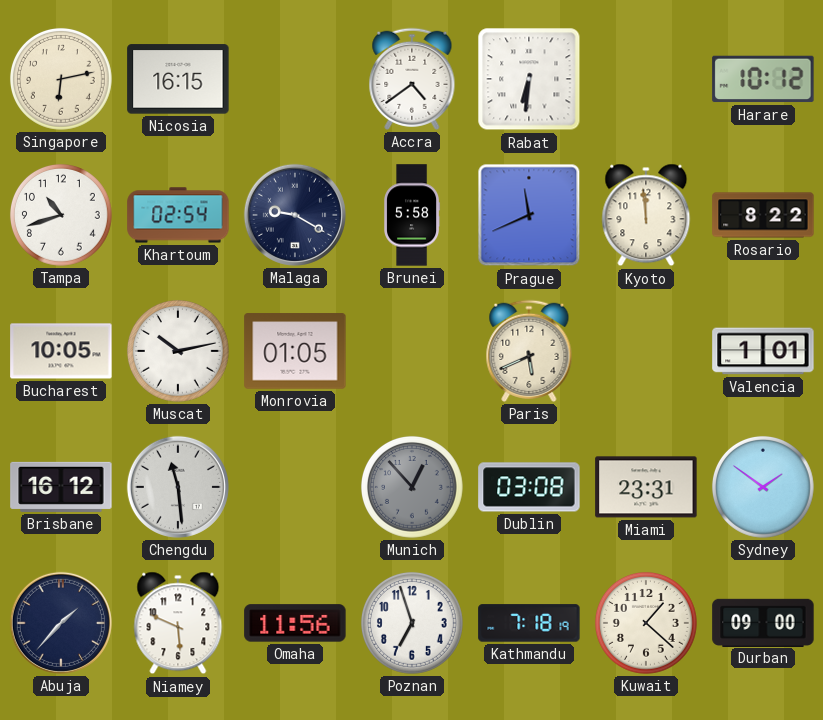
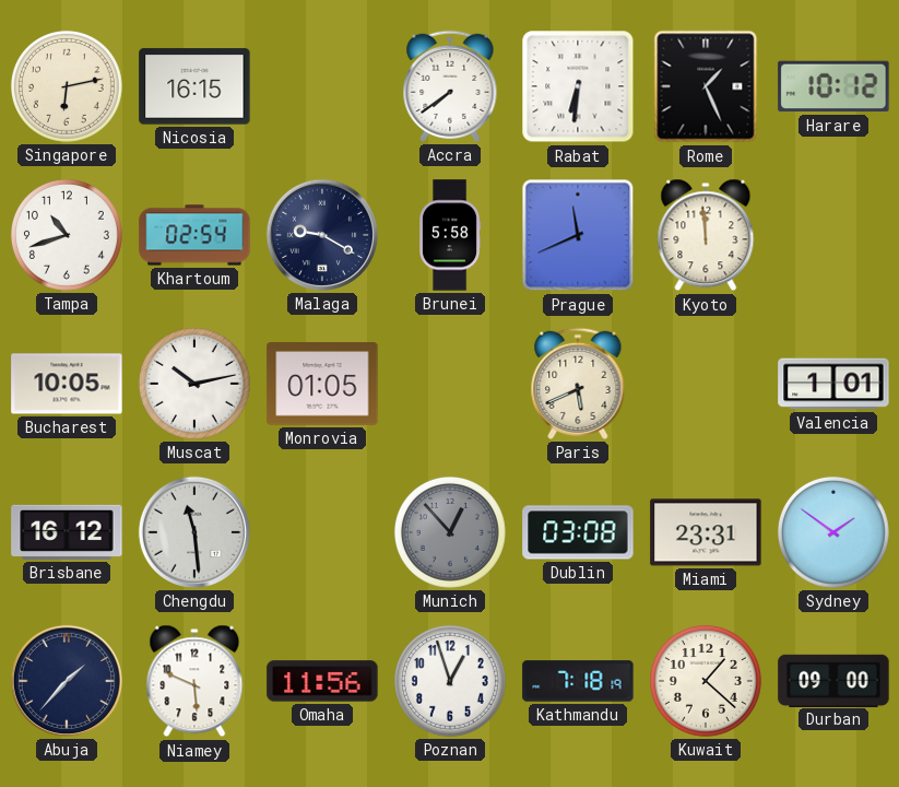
Accra: 4:39 -> 7:39
Rome: none -> 1:26
Rosario: 8:22 -> none
Poznan: 6:57 -> 12:57
